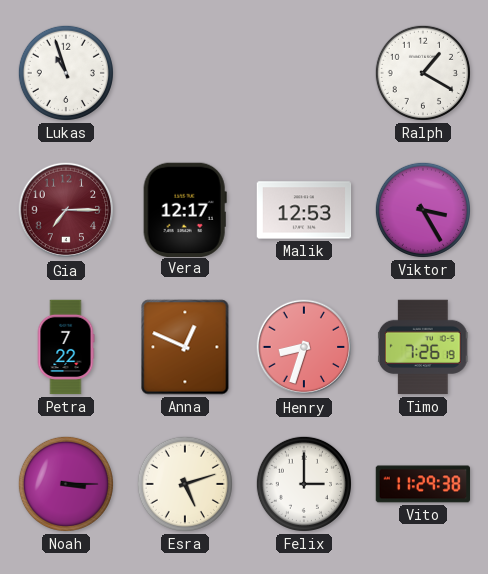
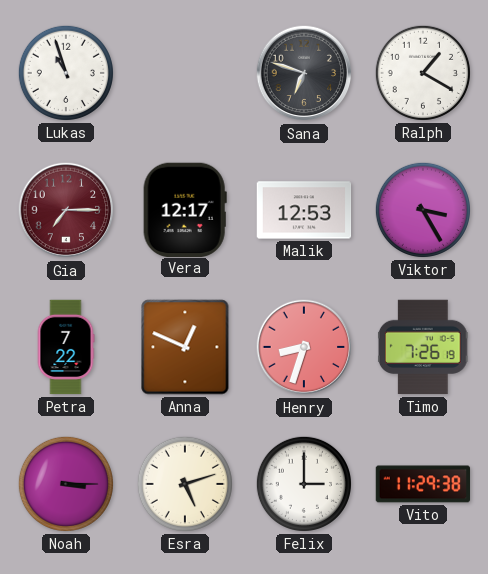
Sana: none -> 6:48
